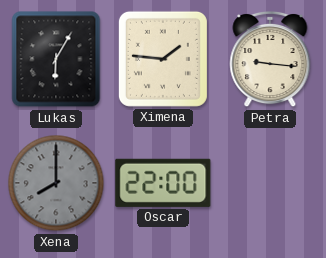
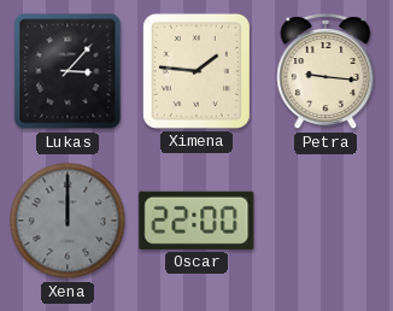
Lukas: 6:05 -> 3:07
Xena: 8:00 -> 12:00
